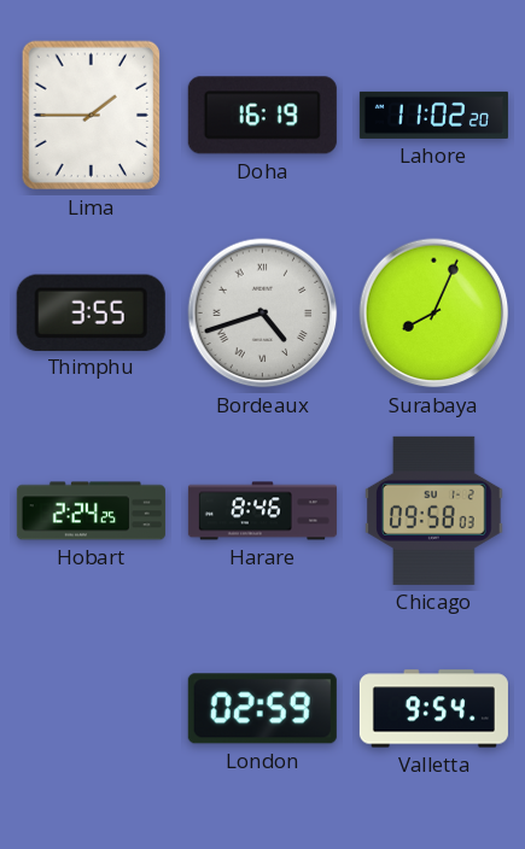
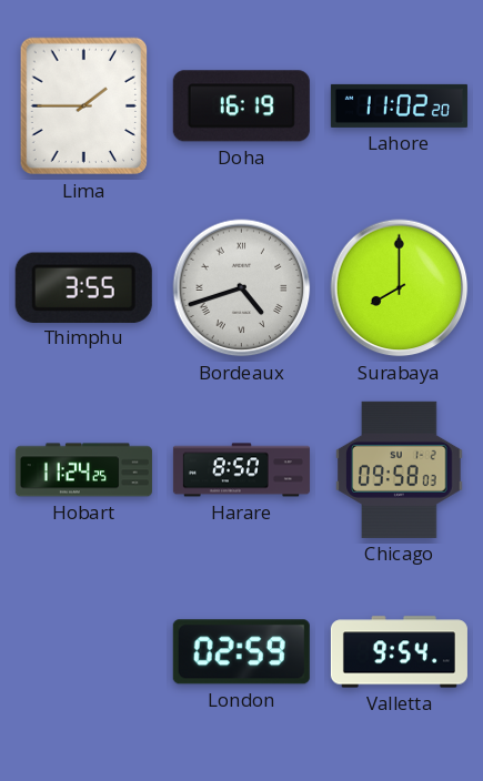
Surabaya: 8:04 -> 8:00
Hobart: 2:24 -> 11:24
Harare: 8:46 -> 8:50
